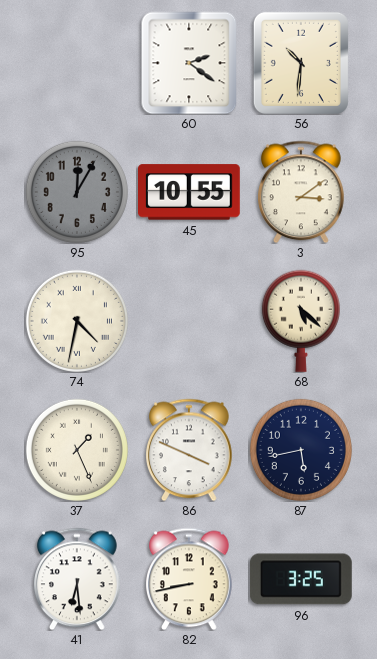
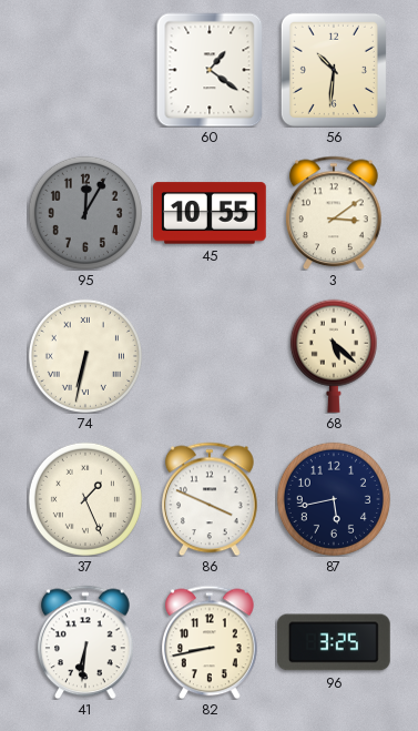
60: 2:21 -> 1:21
74: 4:32 -> 6:32
41: 6:29 -> 6:31
